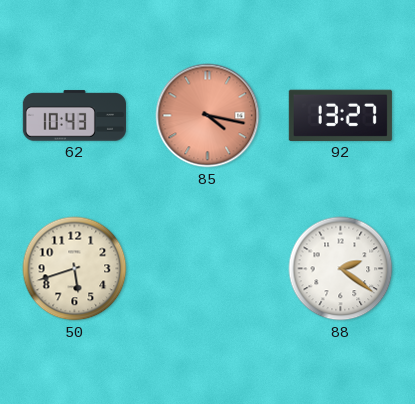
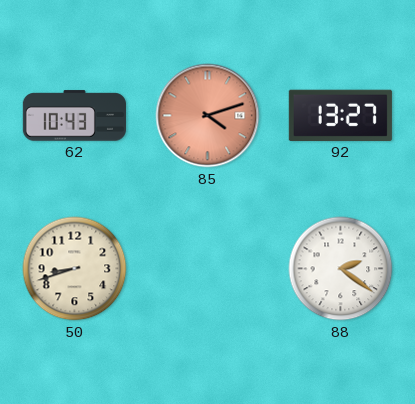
85: 4:17 -> 4:12
50: 5:42 -> 8:42
